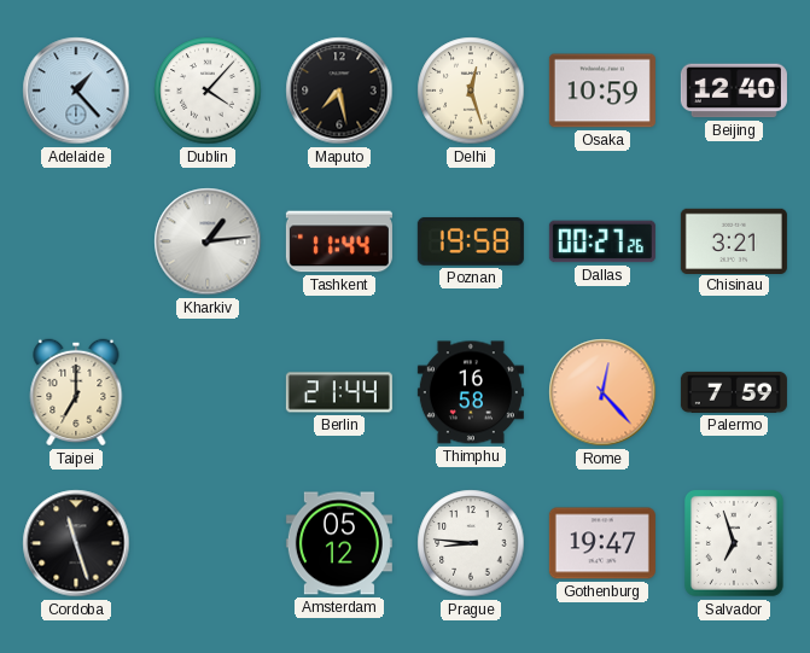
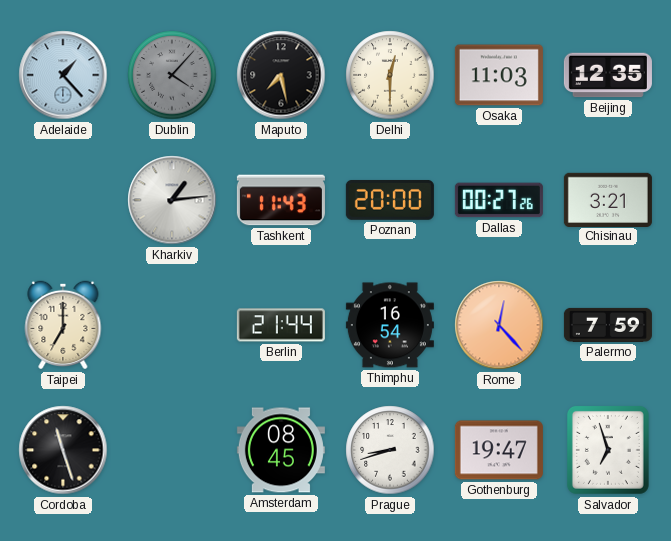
Dublin dial: white -> grey
Delhi: 12:27 -> 12:30
Osaka: 10:59 -> 11:03
Beijing: 12:40 -> 12:35
Tashkent: 11:44 -> 11:43
Poznan: 19:58 -> 20:00
Thimphu: 16:58 -> 16:54
Amsterdam: 05:12 -> 08:45
Prague: 8:46 -> 8:42
